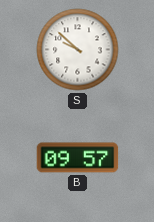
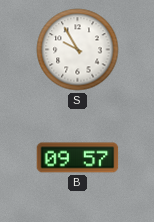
S: 9:52 -> 9:55
